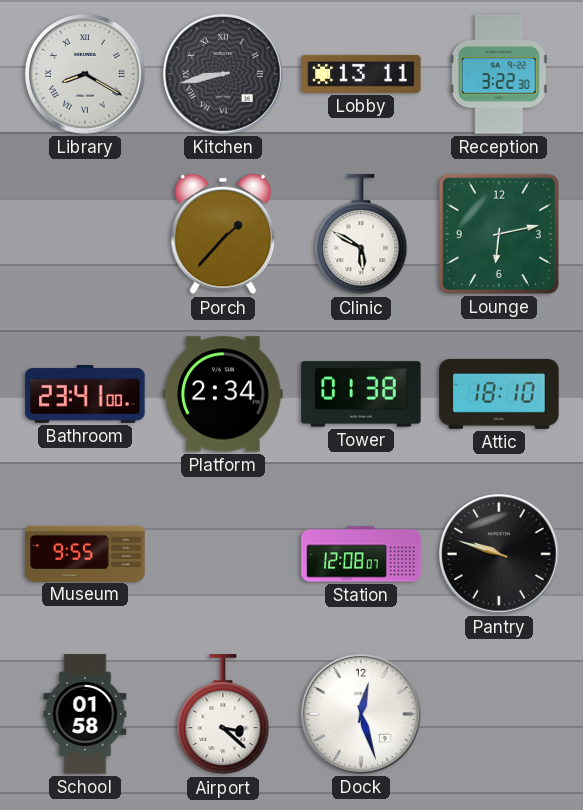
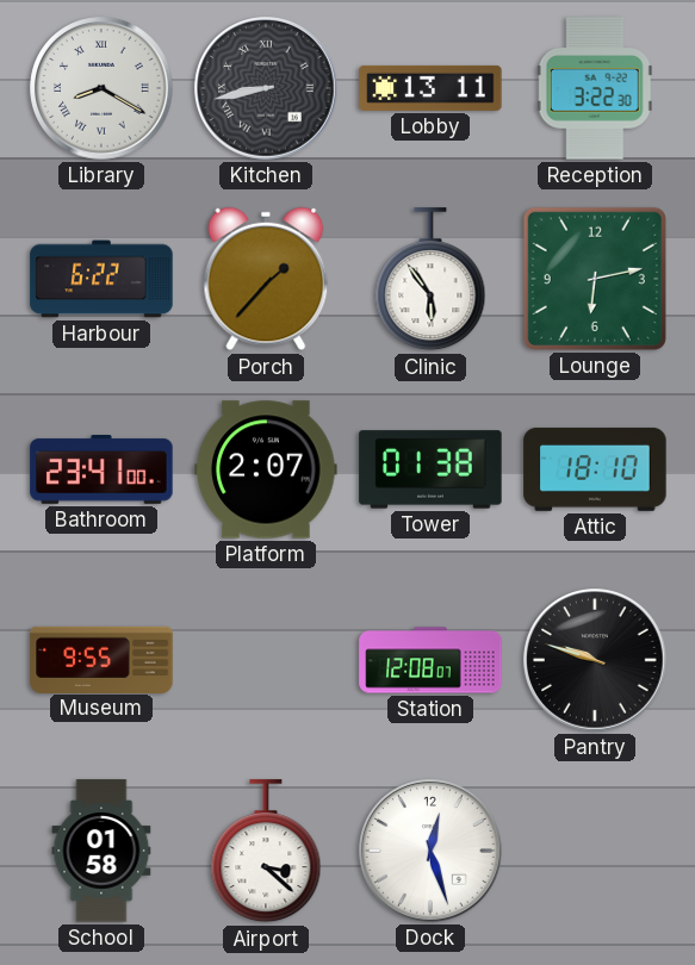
Harbour: none -> 6:22
Clinic: 5:50 -> 5:54
Platform: 2:34 -> 2:07
